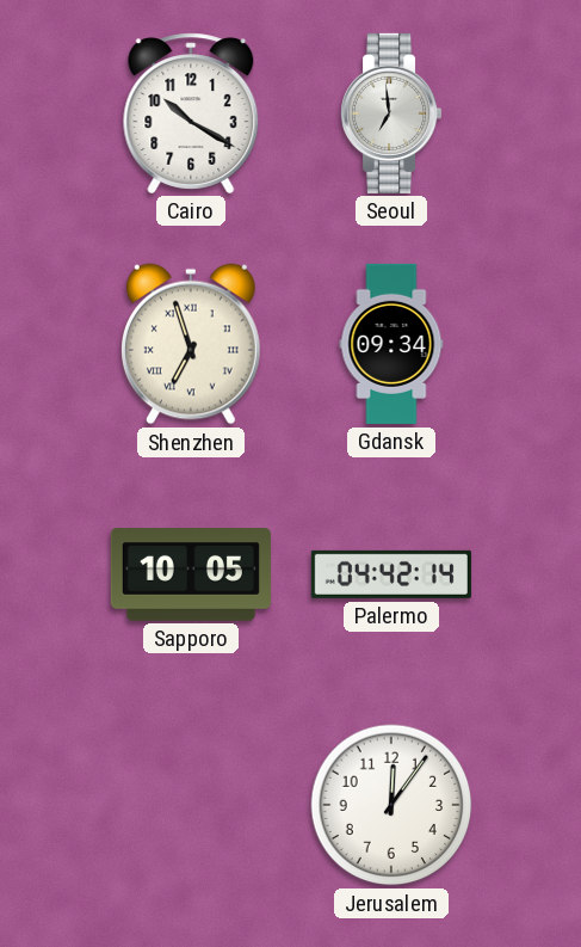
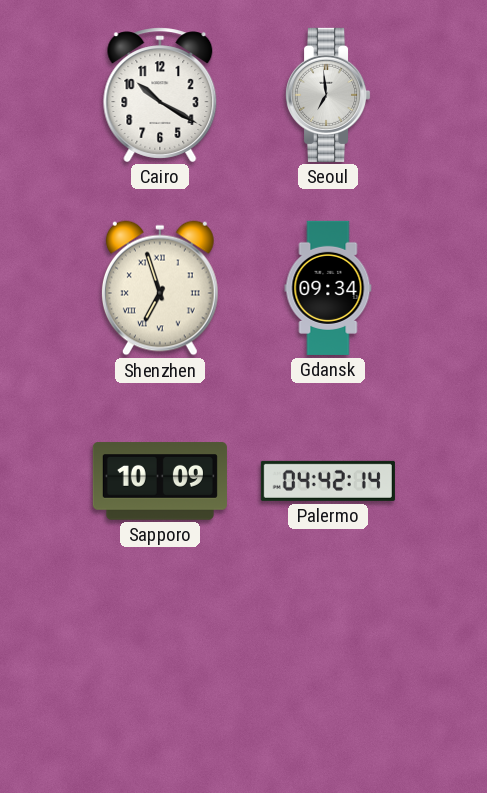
Sapporo: 10:05 -> 10:09
Jerusalem: 12:06 -> none
